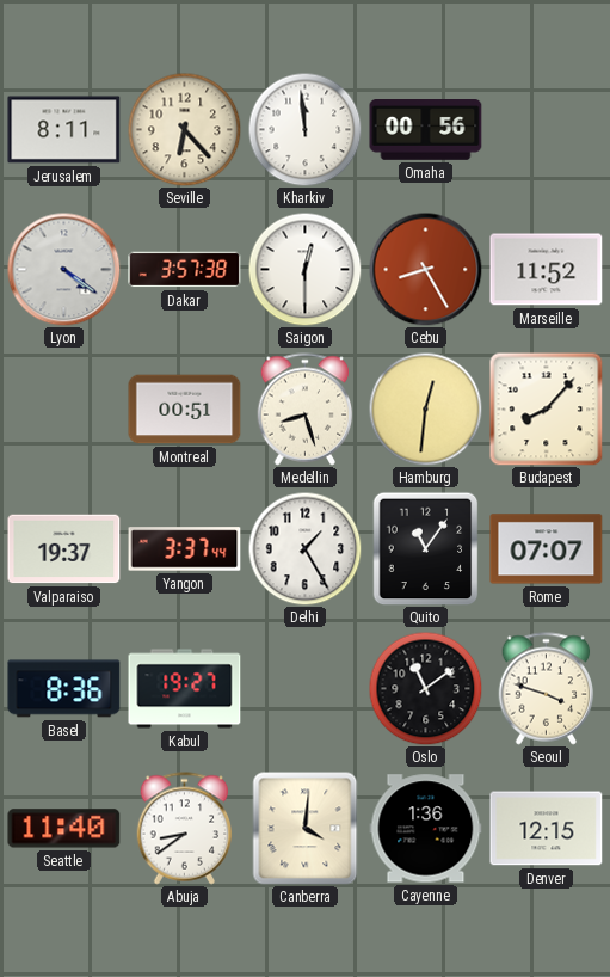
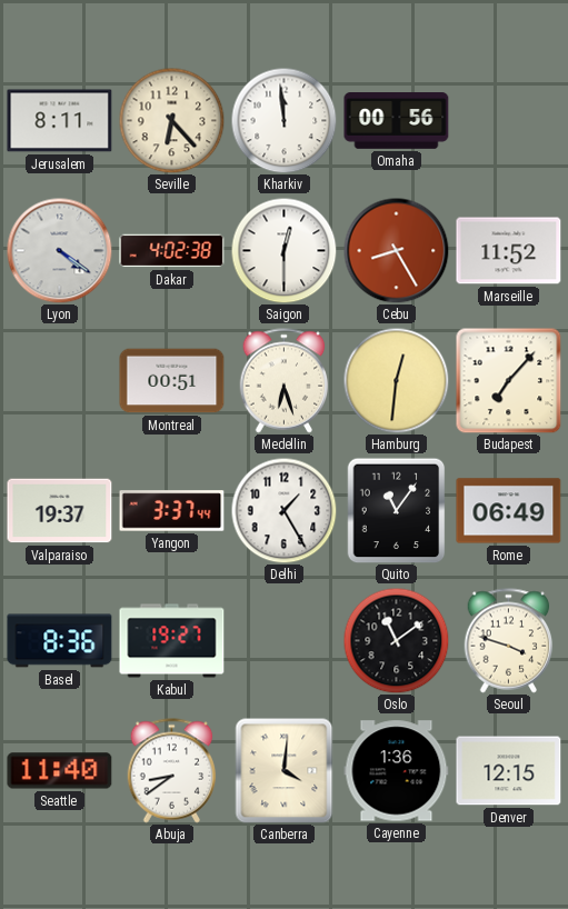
Dakar: 3:57 -> 4:02
Medellin: 8:27 -> 6:27
Budapest: 8:07 -> 7:07
Rome: 07:07 -> 06:49
